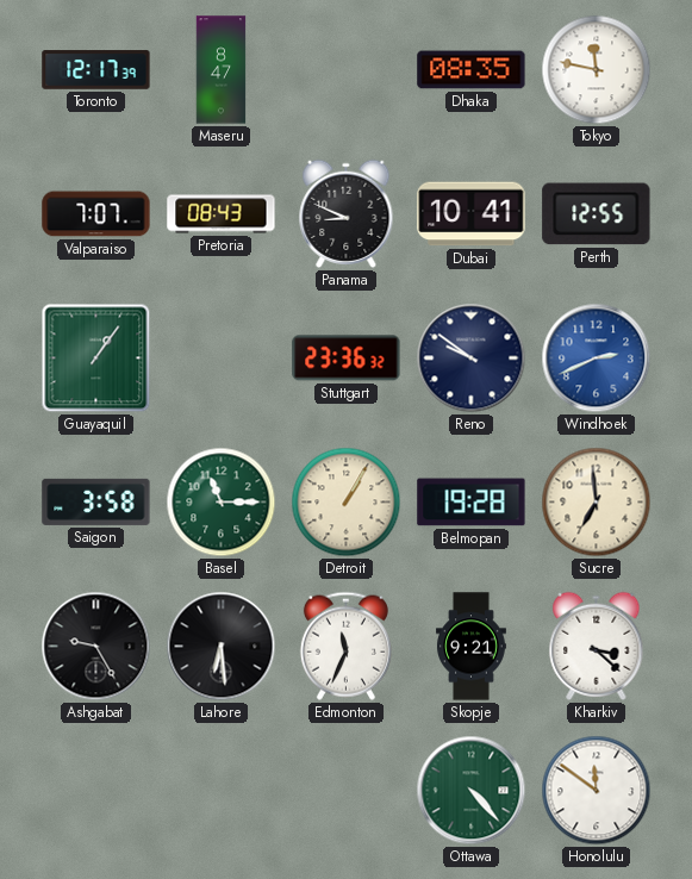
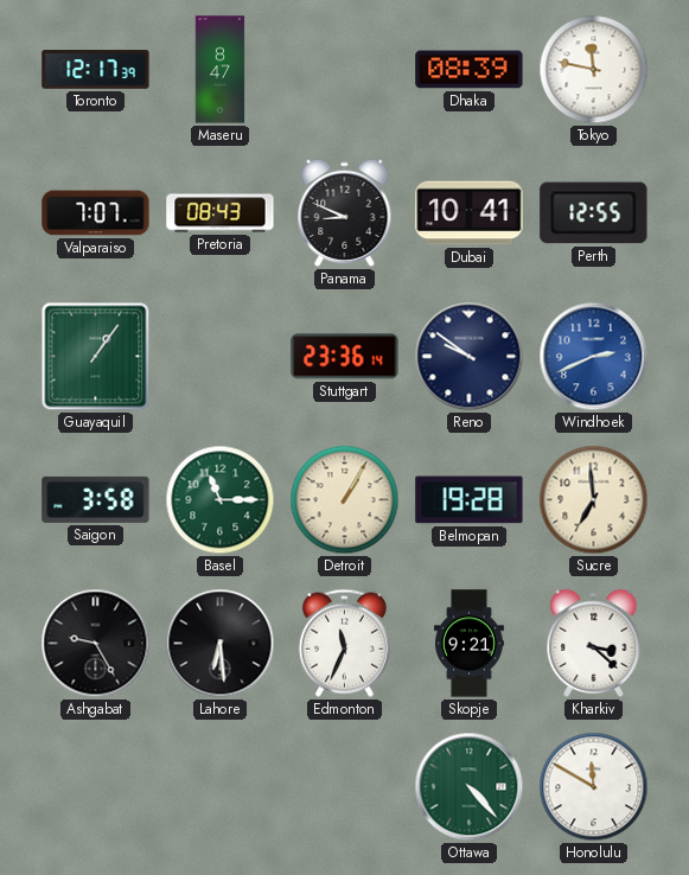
Dhaka: 08:35 -> 08:39
Stuttgart: 23:36:32 -> 23:36:14
Honolulu: 11:51 -> 11:50
